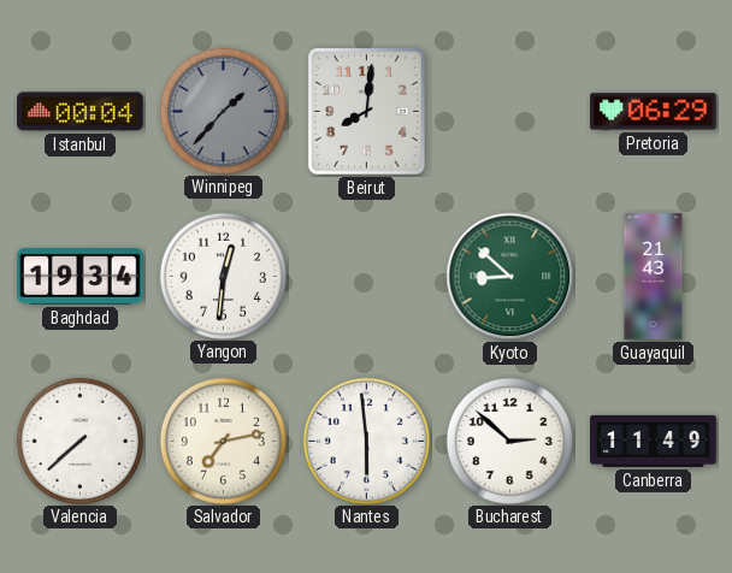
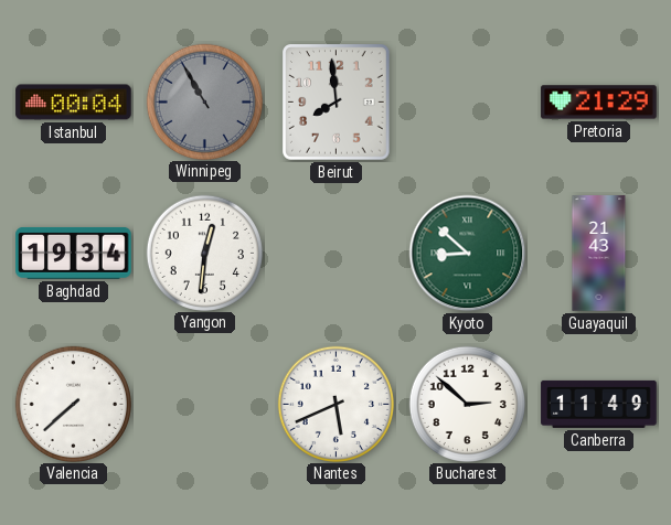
Winnipeg: 1:37 -> 10:55
Beirut: 8:01 -> 7:59
Pretoria: 06:29 -> 21:29
Salvador: 7:13 -> none
Nantes: 5:59 -> 5:41
